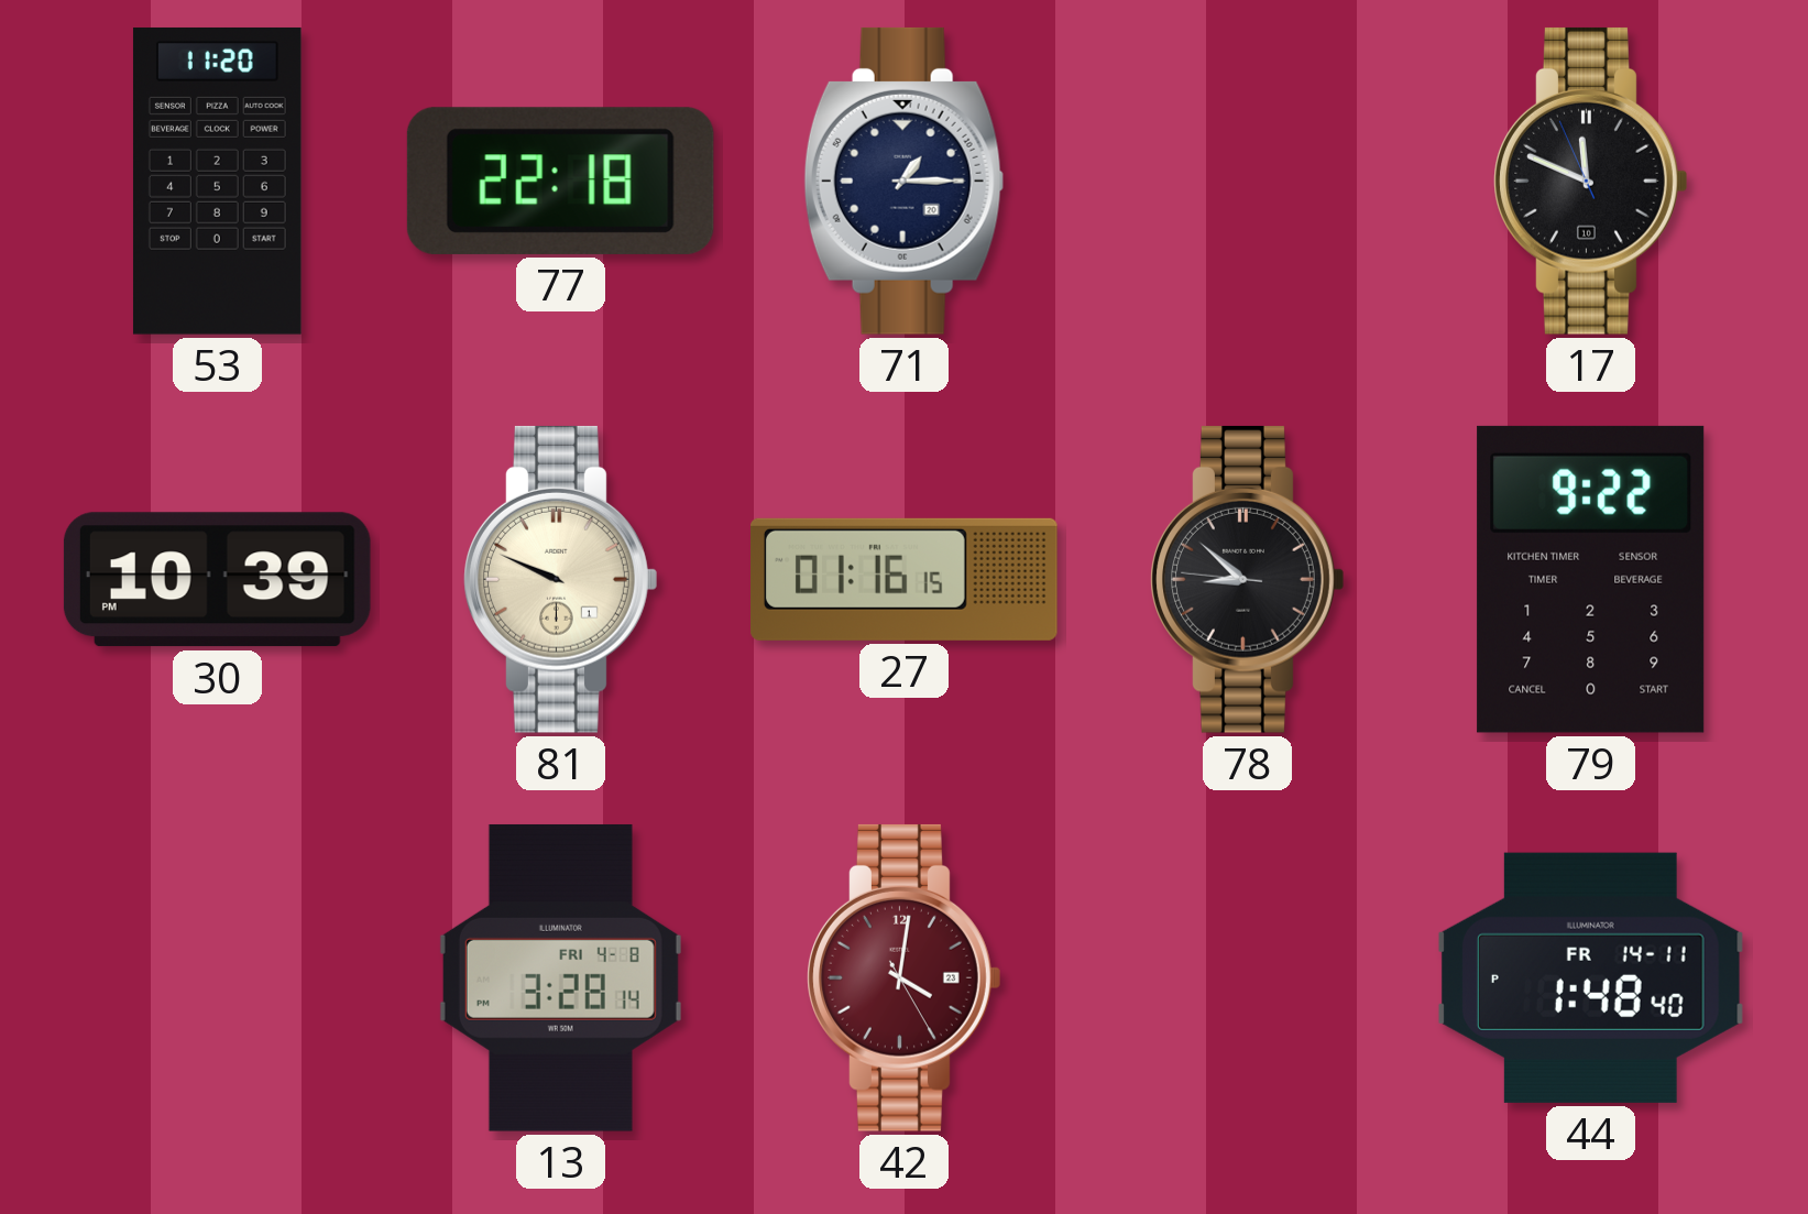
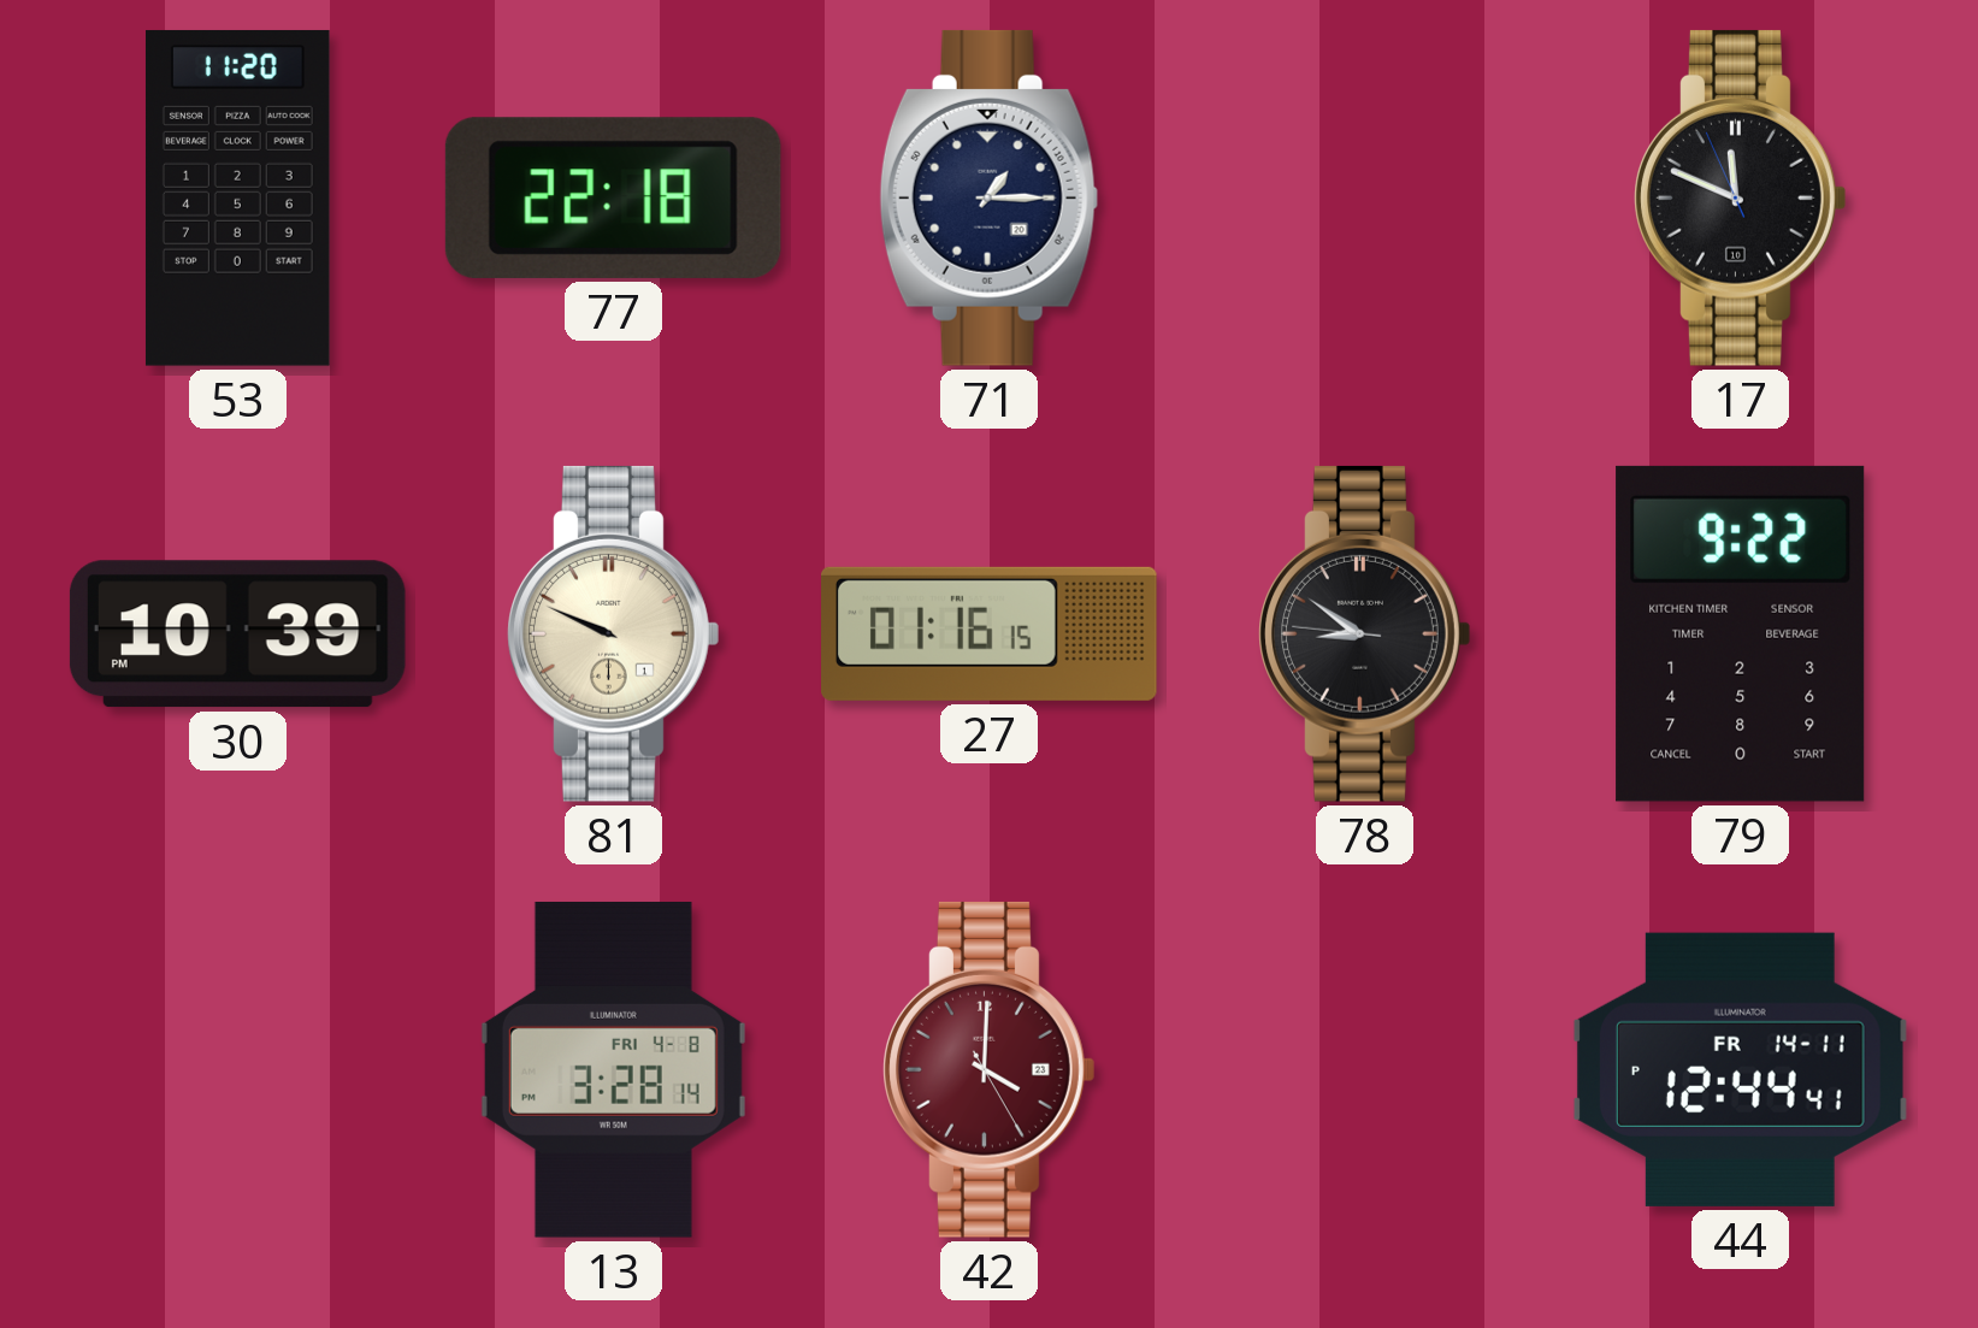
78: 8:51 -> 8:50
42: 4:01 -> 4:00
44: 1:48 -> 12:44
